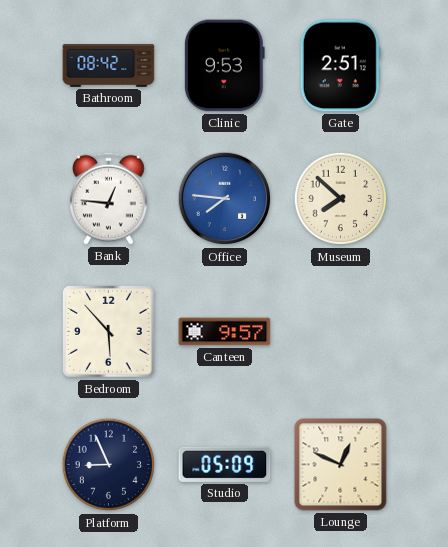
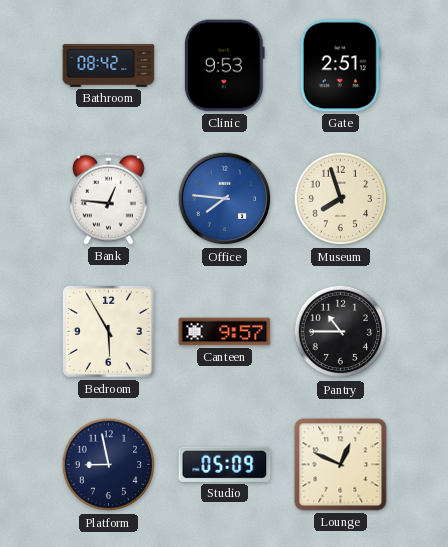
Museum: 7:52 -> 7:57
Bedroom: 5:53 -> 5:55
Pantry: none -> 10:45
Platform: 8:56 -> 8:58
